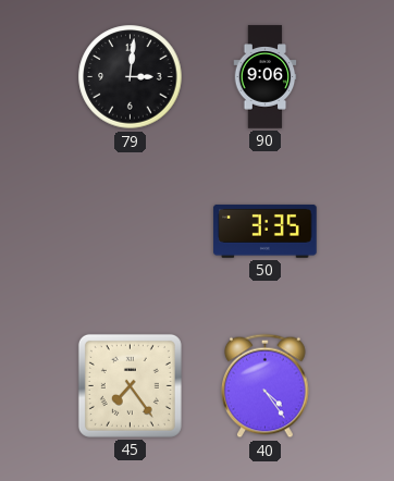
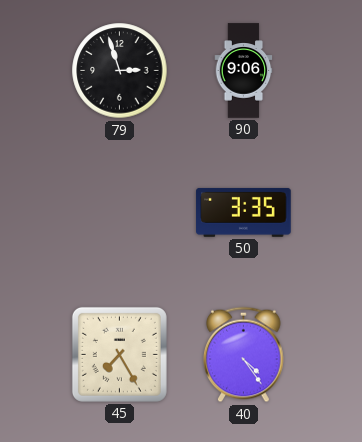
79: 3:01 -> 2:57
45: 7:24 -> 7:25
